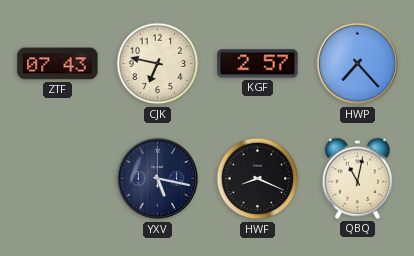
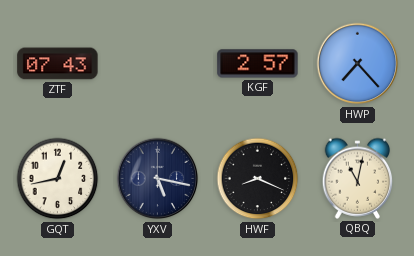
CJK: 6:47 -> none
GQT: none -> 12:43
